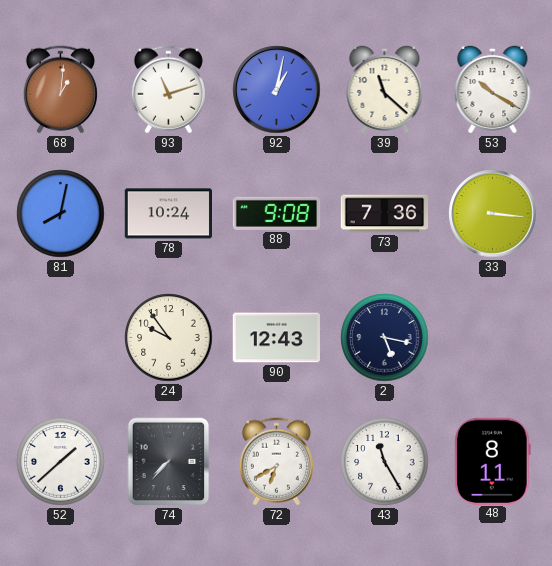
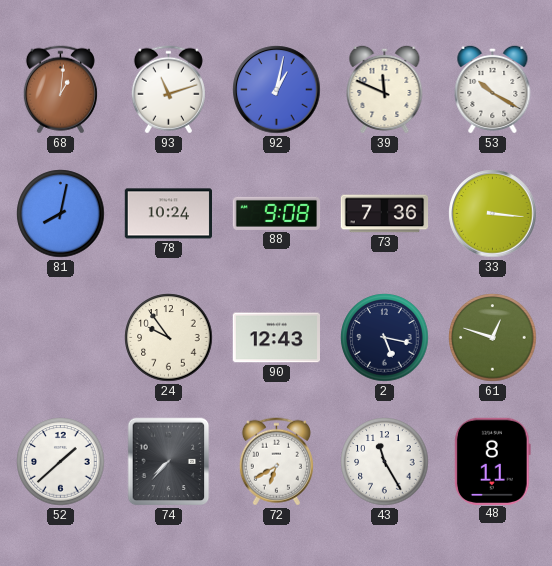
39: 11:22 -> 11:49
61: none -> 12:48
